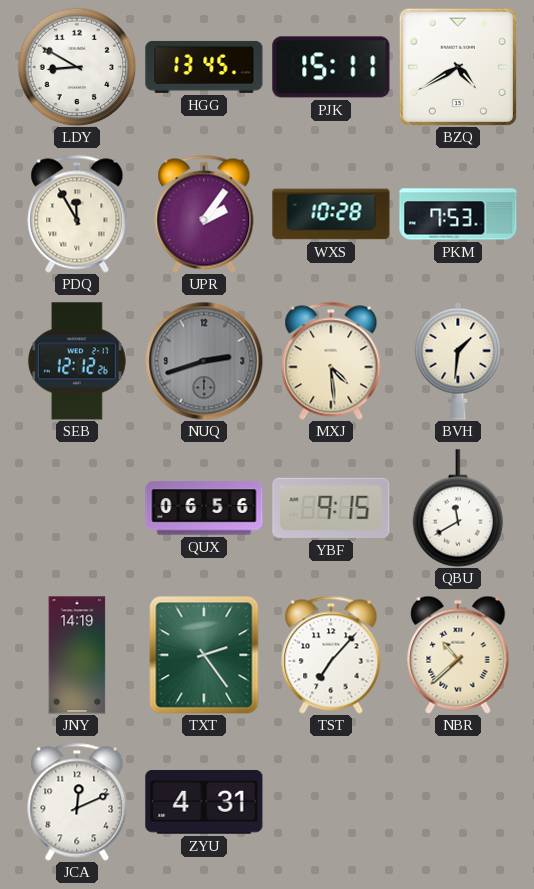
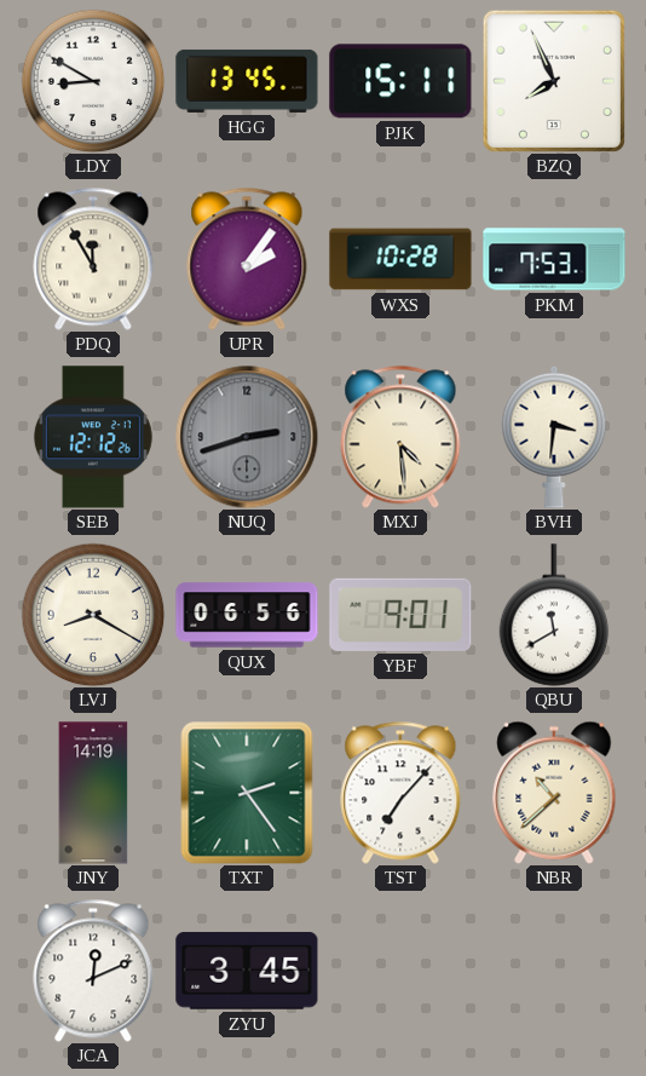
BZQ: 4:40 -> 7:56
BVH: 1:31 -> 3:31
LVJ: none -> 8:20
YBF: 9:15 -> 9:01
ZYU: 4:31 -> 3:45
